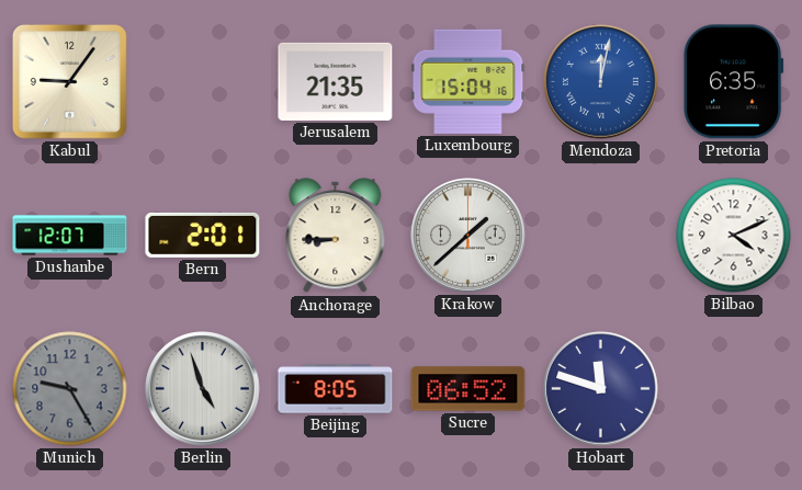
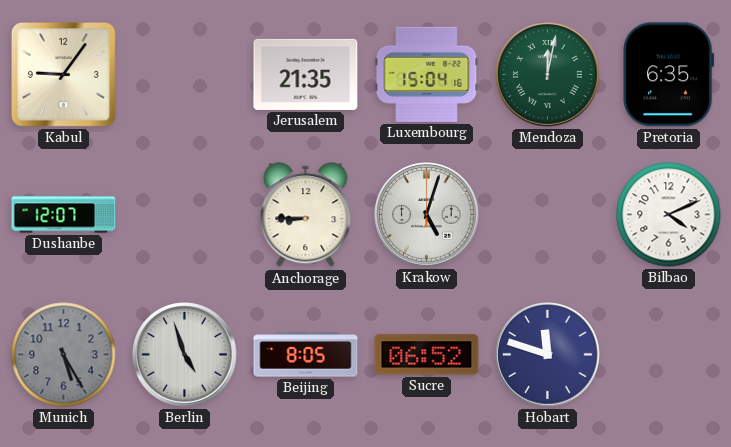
Mendoza dial: blue -> green
Bern: 2:01 -> none
Krakow: 1:38 -> 5:03
Munich: 9:25 -> 5:25
